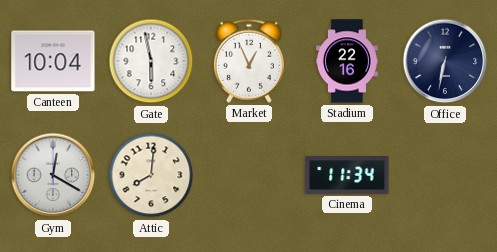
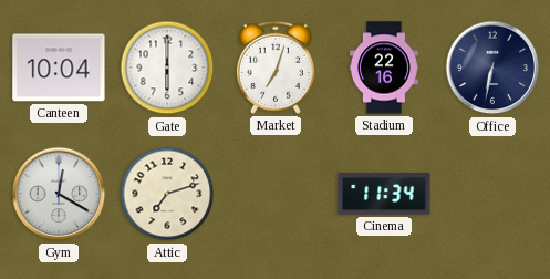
Gate: 5:58 -> 6:00
Market: 12:56 -> 7:03
Attic: 8:01 -> 7:12
